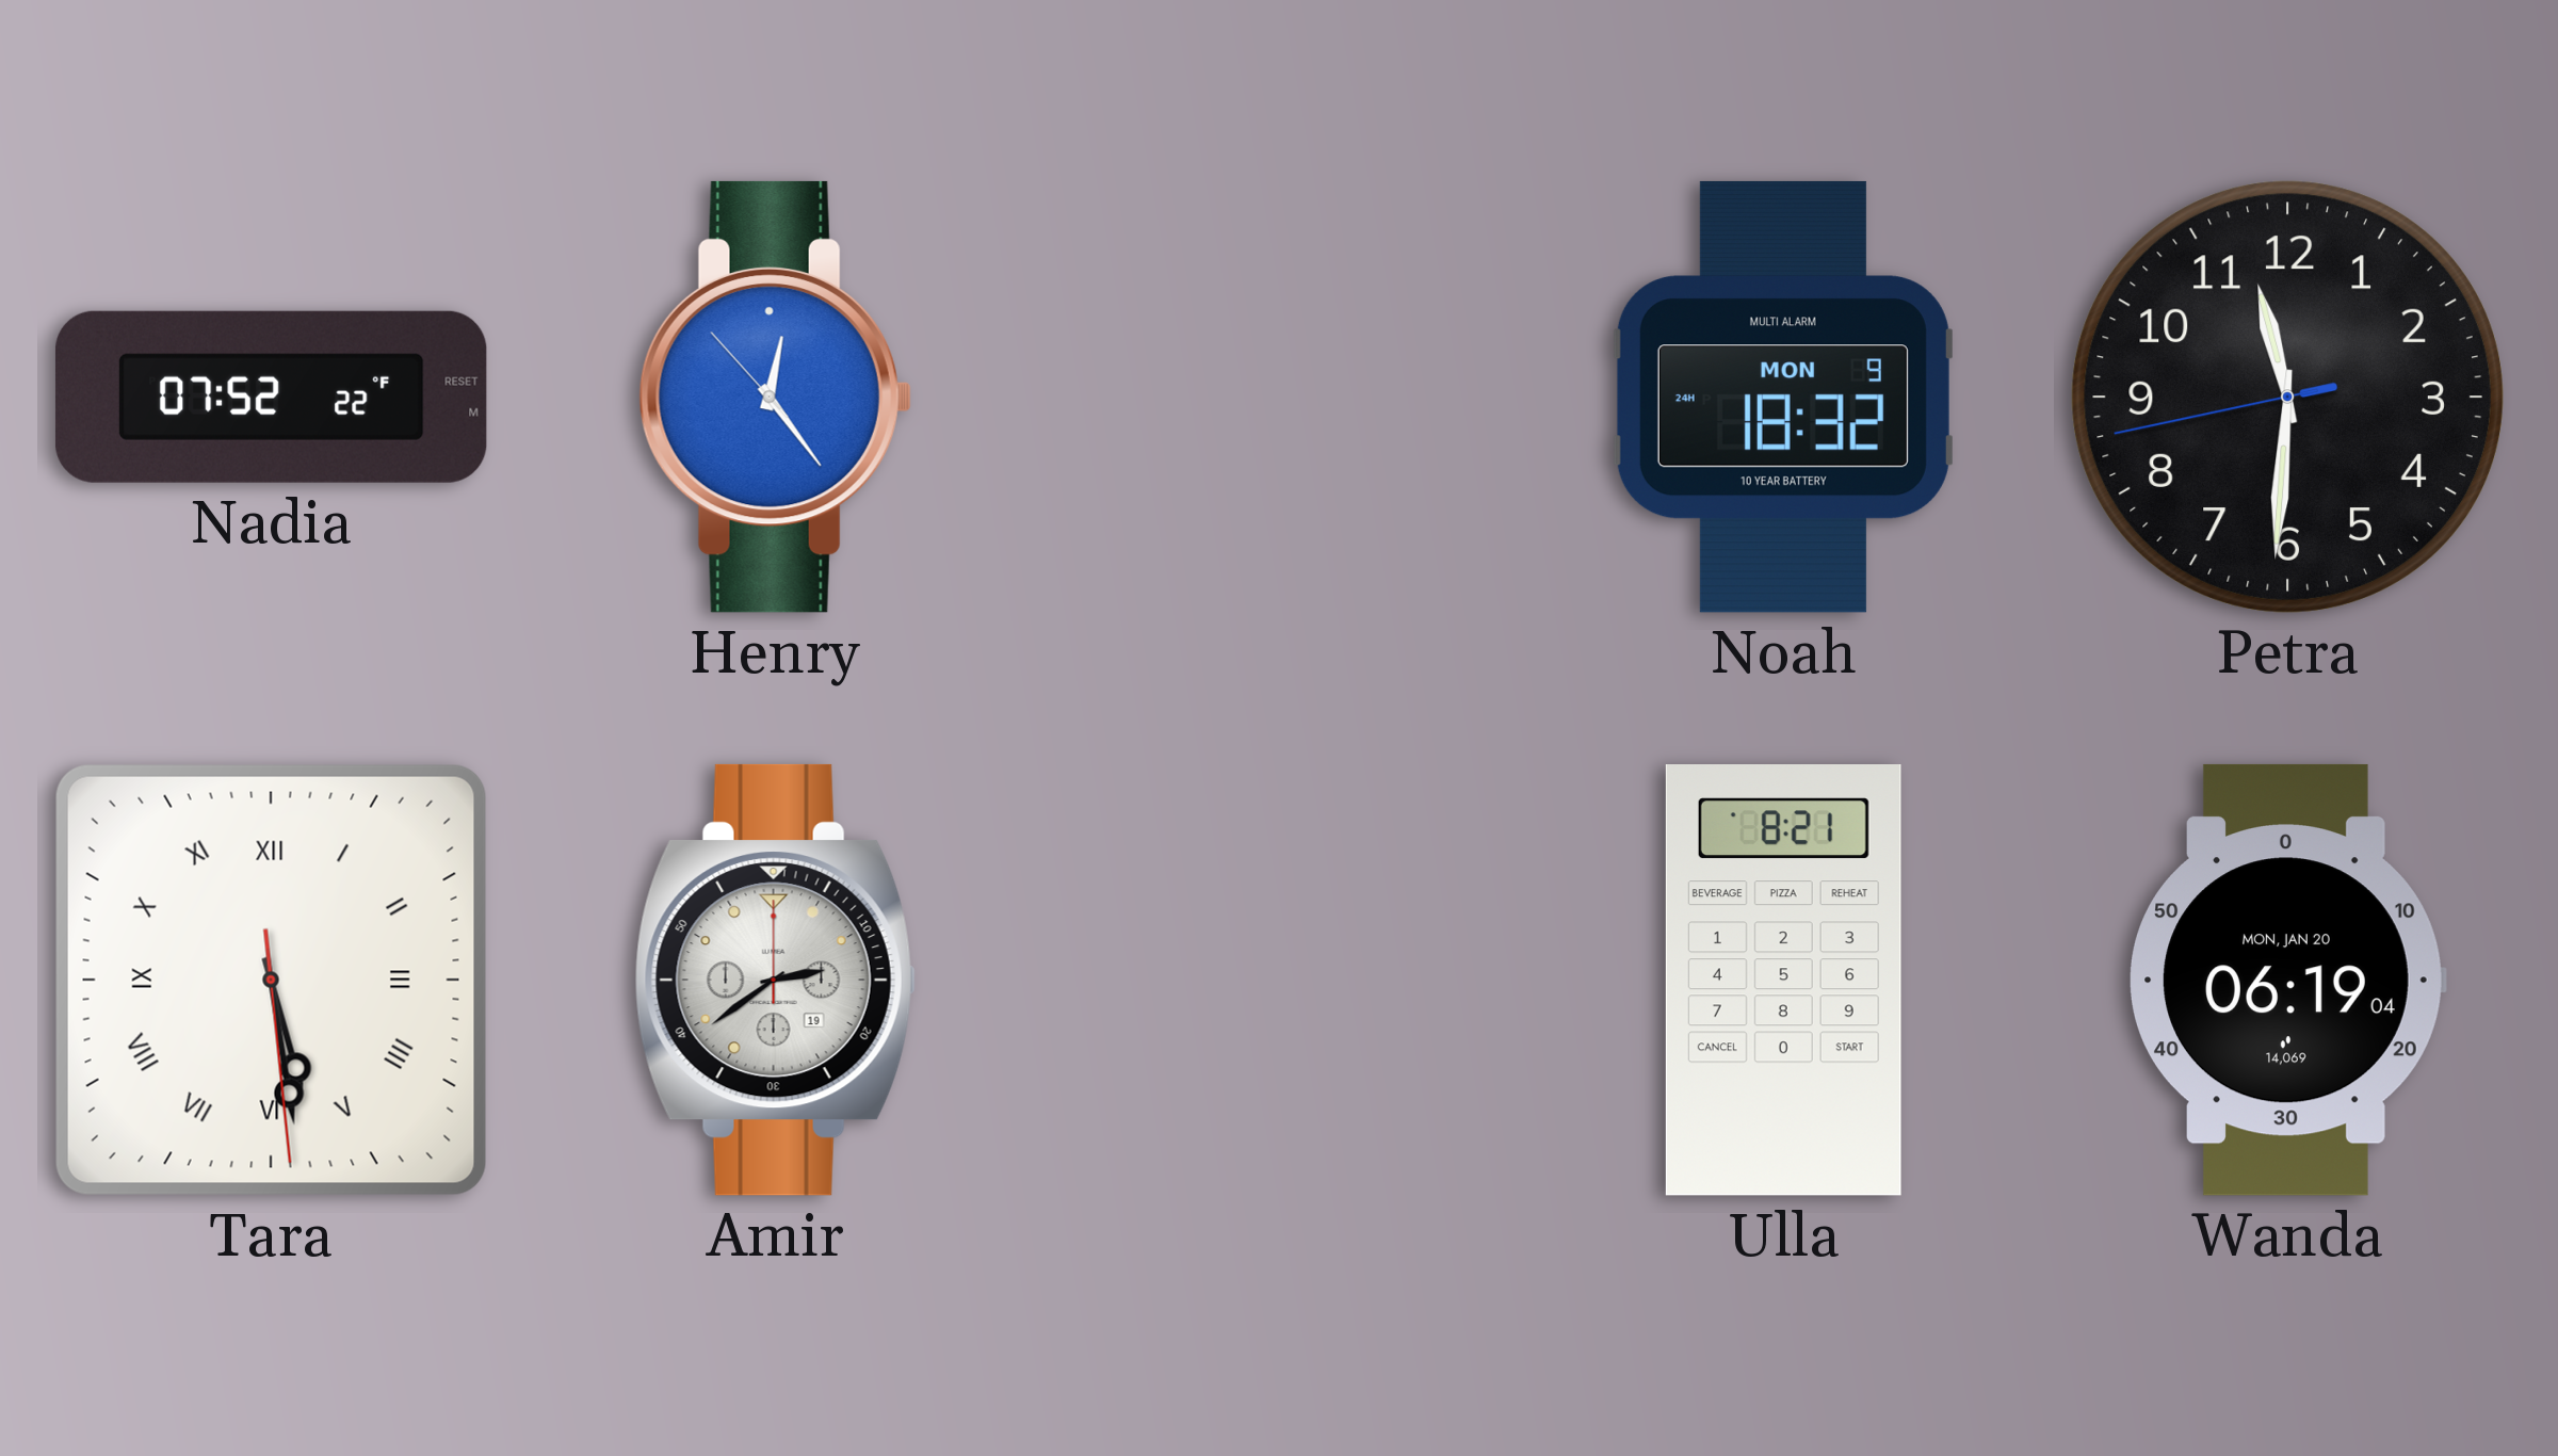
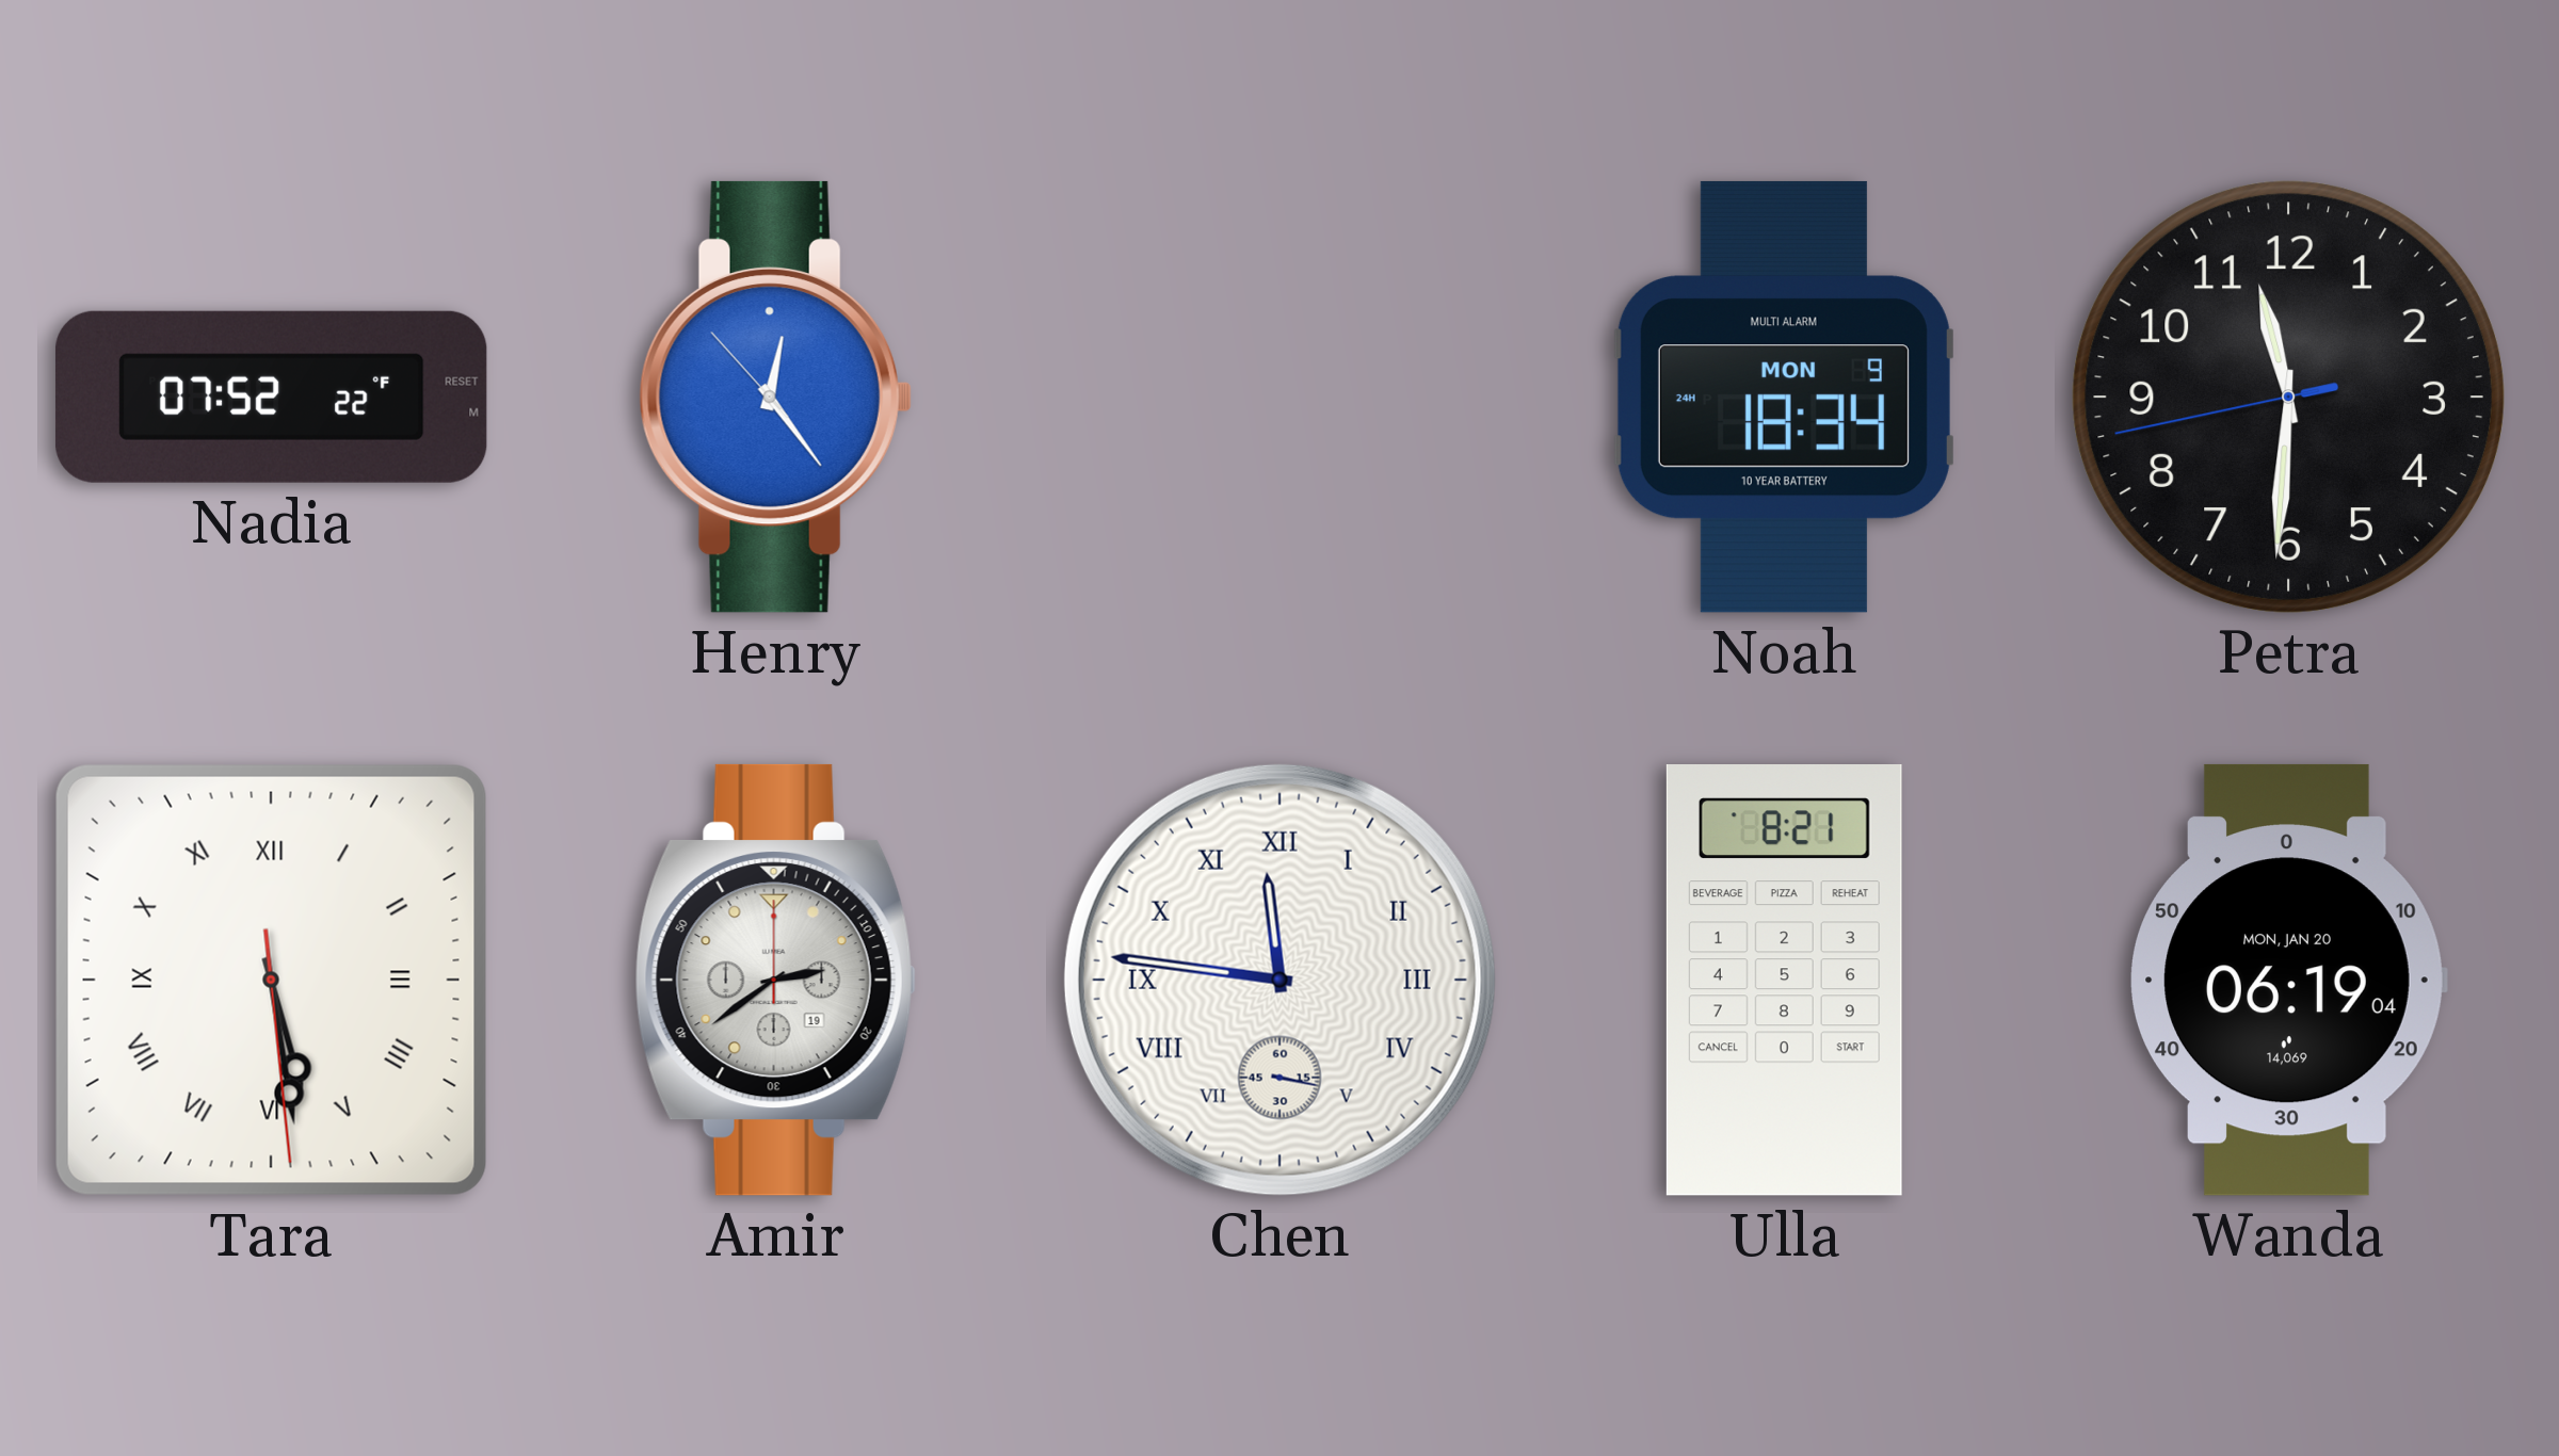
Noah: 18:32 -> 18:34
Chen: none -> 11:46
